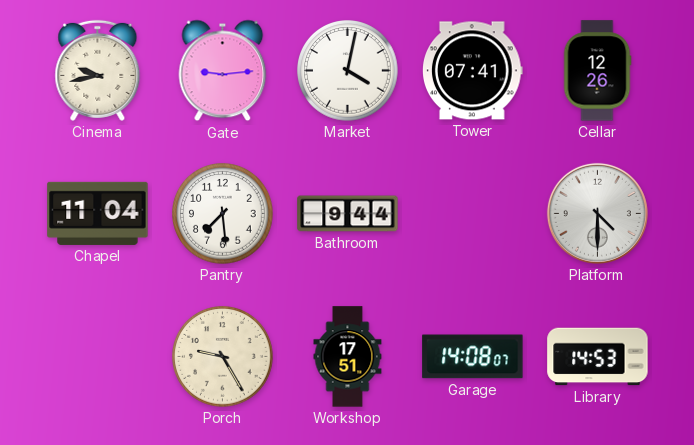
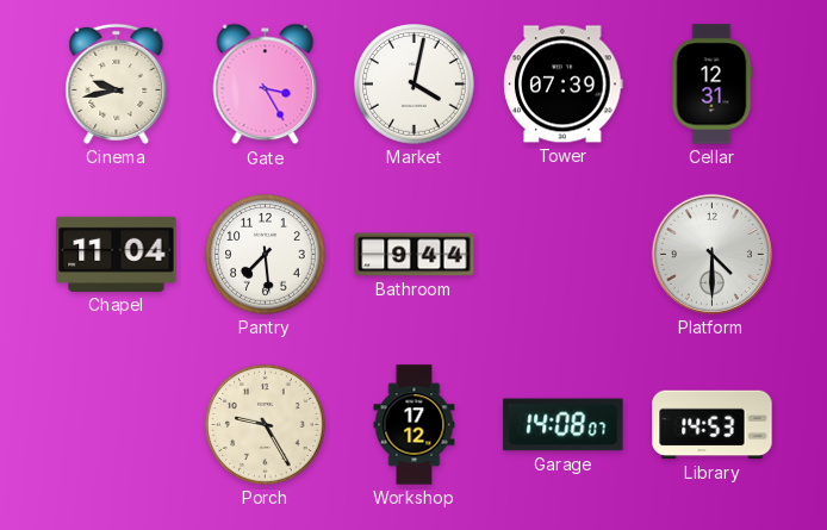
Gate: 9:14 -> 3:25
Tower: 07:41 -> 07:39
Cellar: 12:26 -> 12:31
Workshop: 17:51 -> 17:12
